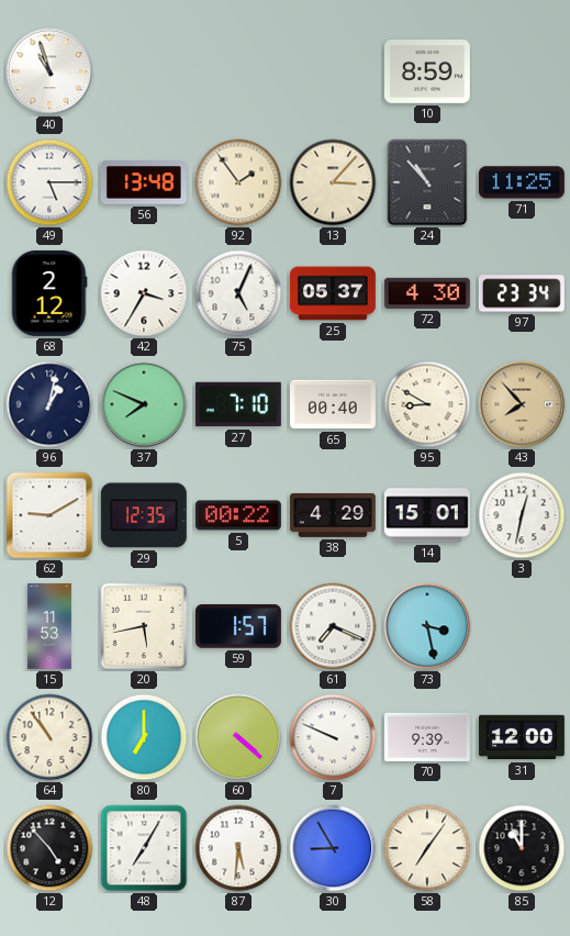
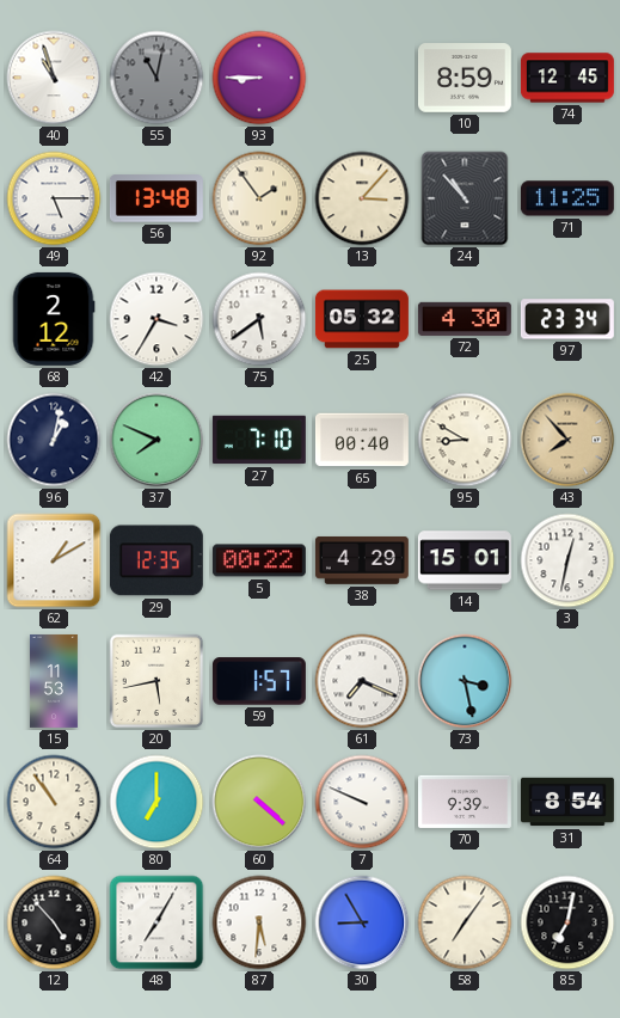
55: none -> 11:02
93: none -> 8:45
74: none -> 12:45
75: 5:04 -> 5:39
25: 05:37 -> 05:32
62: 9:10 -> 1:10
31: 12:00 -> 8:54
85: 11:00 -> 7:02
